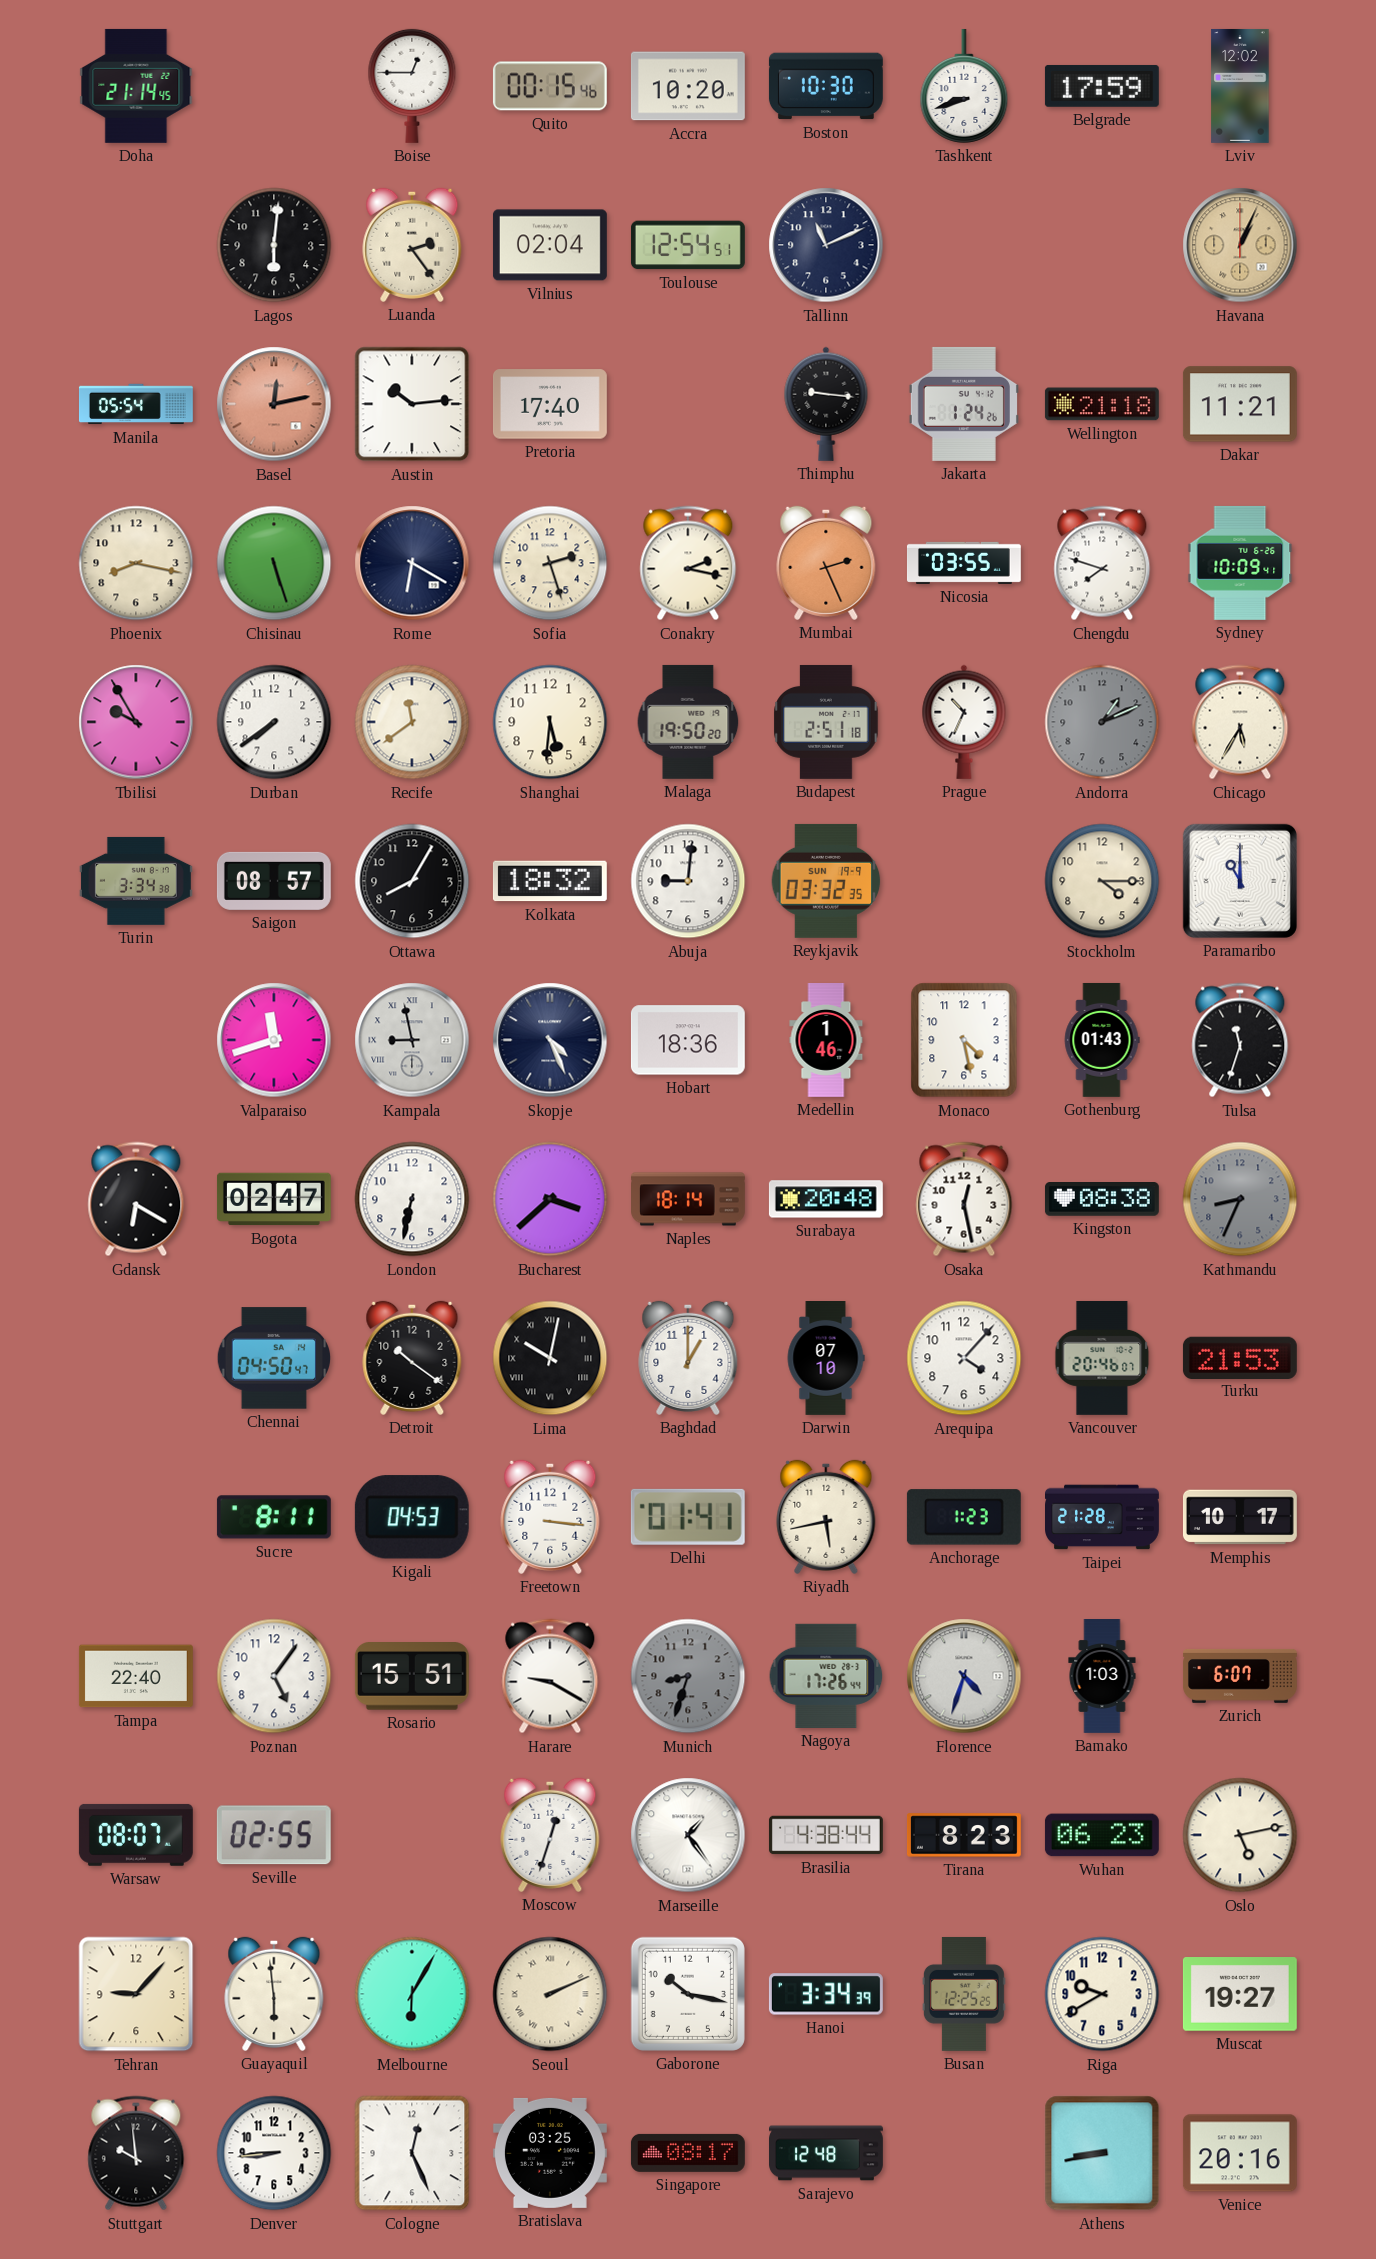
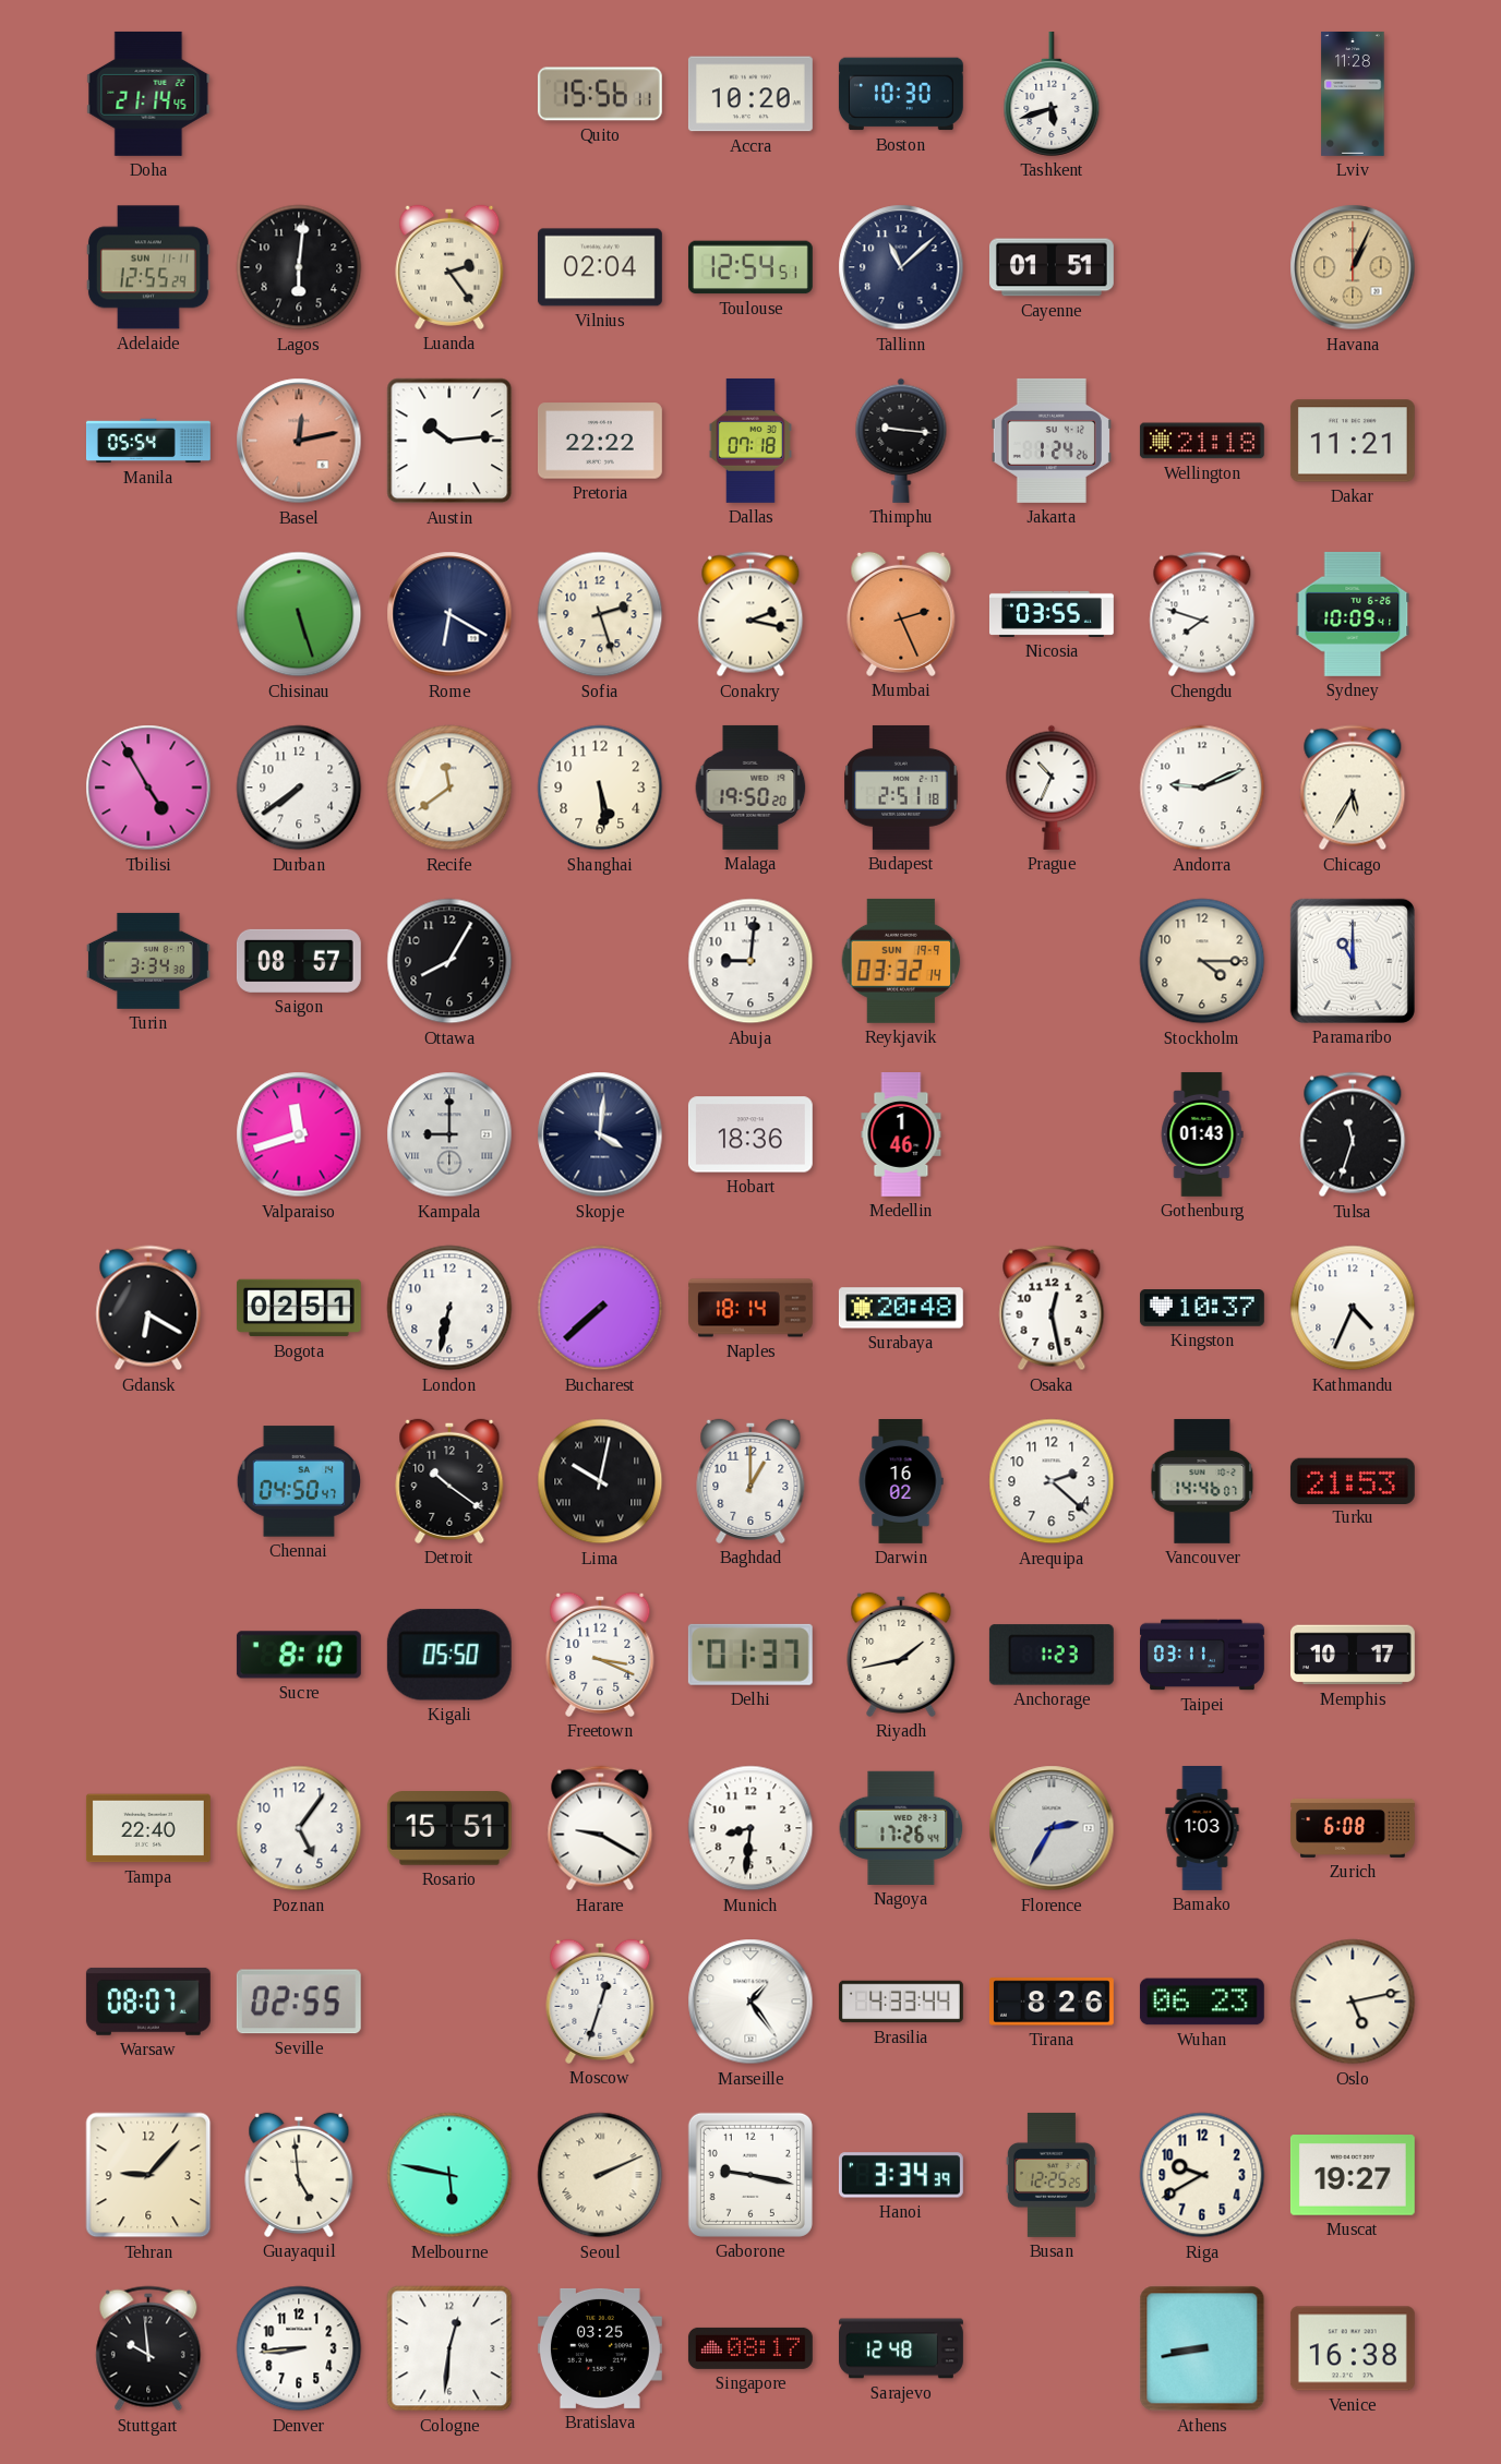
Boise: 12:45 -> none
Quito: 00:15 -> 15:56
Tashkent: 8:42 -> 5:42
Belgrade: 17:59 -> none
Lviv: 12:02 -> 11:28
Adelaide: none -> 12:55
Tallinn: 11:11 -> 11:08
Cayenne: none -> 01:51
Pretoria: 17:40 -> 22:22
Dallas: none -> 07:18
Phoenix: 8:17 -> none
Tbilisi: 9:55 -> 4:55
Shanghai: 5:31 -> 5:29
Andorra: 1:11 -> 9:11
Andorra dial: grey -> white
Kolkata: 18:32 -> none
Reykjavik: 03:32:35 -> 03:32:14
Kampala: 8:58 -> 9:00
Skopje: 4:26 -> 4:01
Monaco: 4:28 -> none
Bogota: 02:47 -> 02:51
Bucharest: 3:38 -> 7:38
Kingston: 08:38 -> 10:37
Kathmandu: 8:34 -> 4:34
Kathmandu dial: grey -> white
Darwin: 07:10 -> 16:02
Arequipa: 4:07 -> 2:22
Vancouver: 20:46 -> 14:46
Sucre: 8:11 -> 8:10
Kigali: 04:53 -> 05:50
Freetown: 3:16 -> 3:19
Delhi: 01:41 -> 01:37
Riyadh: 5:43 -> 1:43
Taipei: 21:28 -> 03:11
Munich: 8:33 -> 8:31
Munich dial: grey -> white
Florence: 4:33 -> 2:35
Zurich: 6:07 -> 6:08
Brasilia: 4:38 -> 4:33
Tirana: 8:23 -> 8:26
Guayaquil: 5:59 -> 4:59
Melbourne: 6:05 -> 5:47
Gaborone: 10:17 -> 9:17
Cologne: 12:26 -> 12:31
Venice: 20:16 -> 16:38
